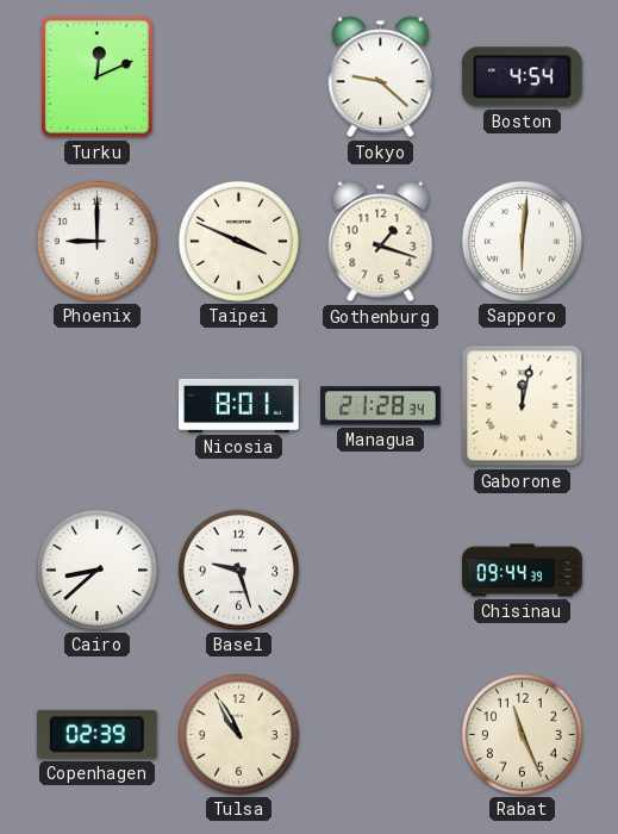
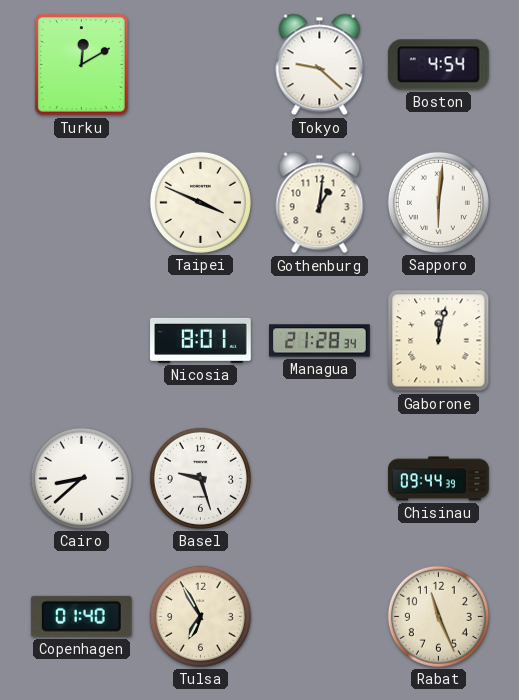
Turku: 12:11 -> 12:10
Phoenix: 9:00 -> none
Gothenburg: 1:18 -> 1:01
Copenhagen: 02:39 -> 01:40
Tulsa: 10:55 -> 6:55
